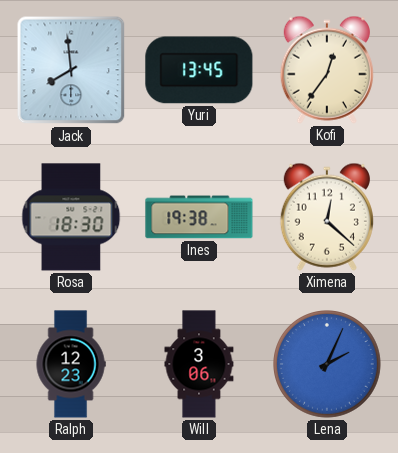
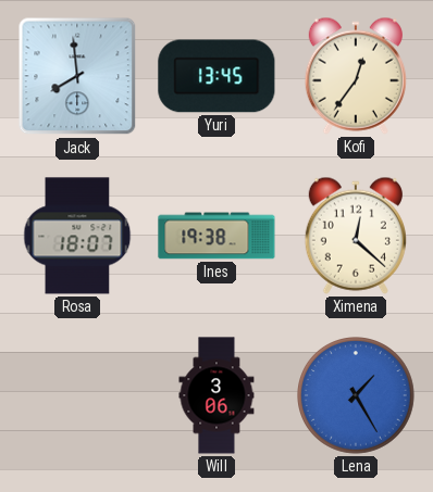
Rosa: 18:30 -> 18:07
Ralph: 12:23 -> none
Lena: 2:04 -> 1:25
